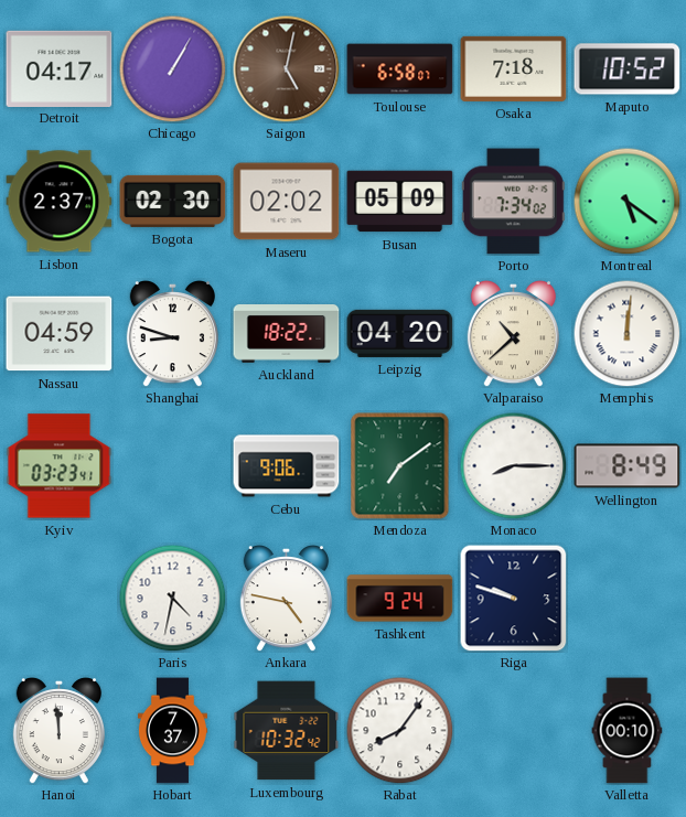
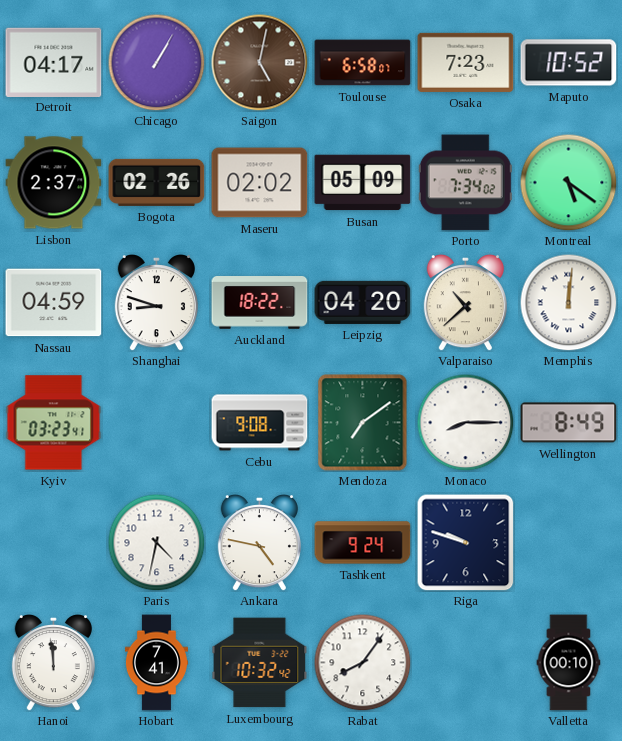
Osaka: 7:18 -> 7:23
Bogota: 02:30 -> 02:26
Cebu: 9:06 -> 9:08
Hobart: 7:37 -> 7:41
